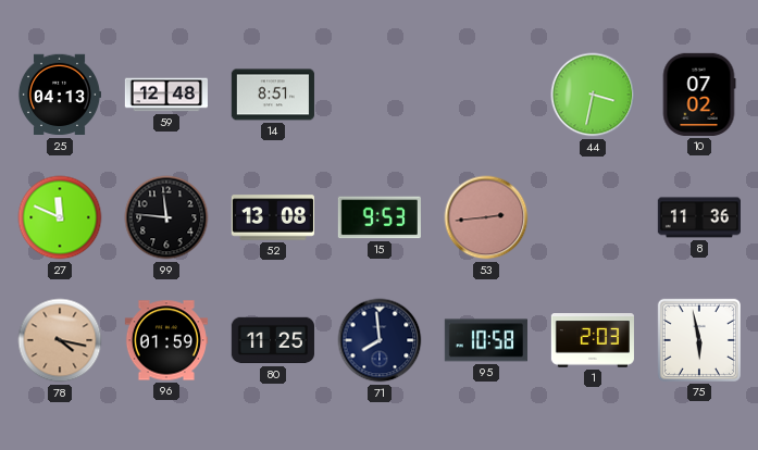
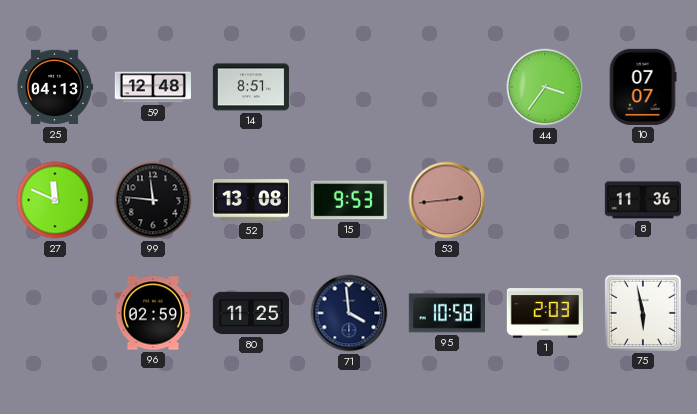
44: 3:32 -> 3:36
10: 07:02 -> 07:07
78: 4:17 -> none
96: 01:59 -> 02:59
71: 7:59 -> 3:59
